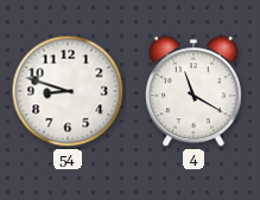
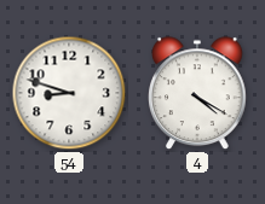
4: 11:20 -> 4:20
